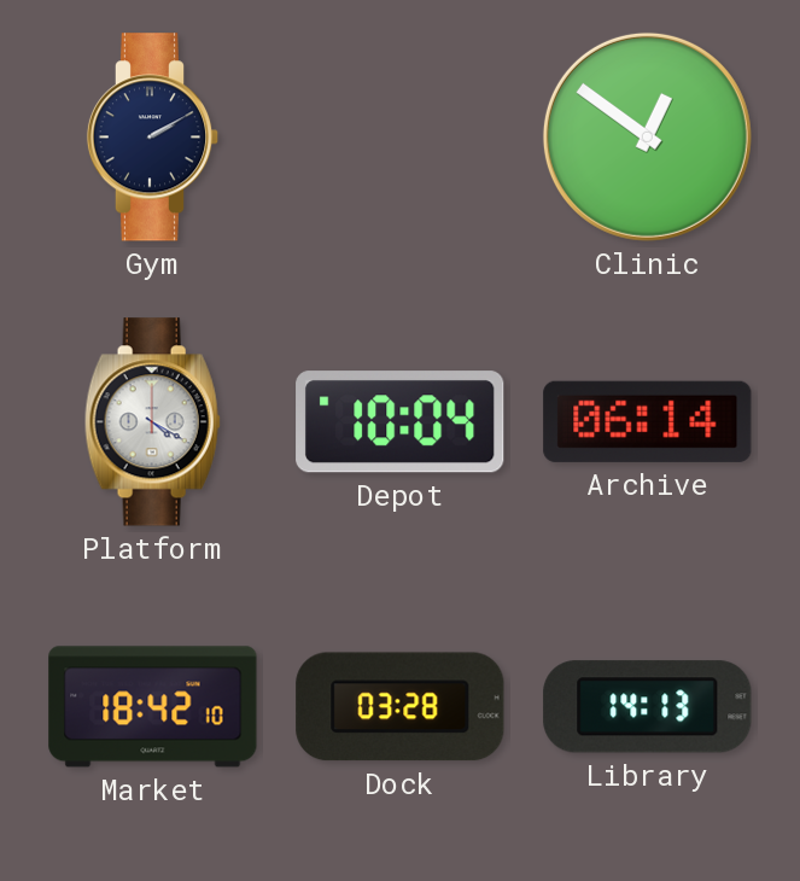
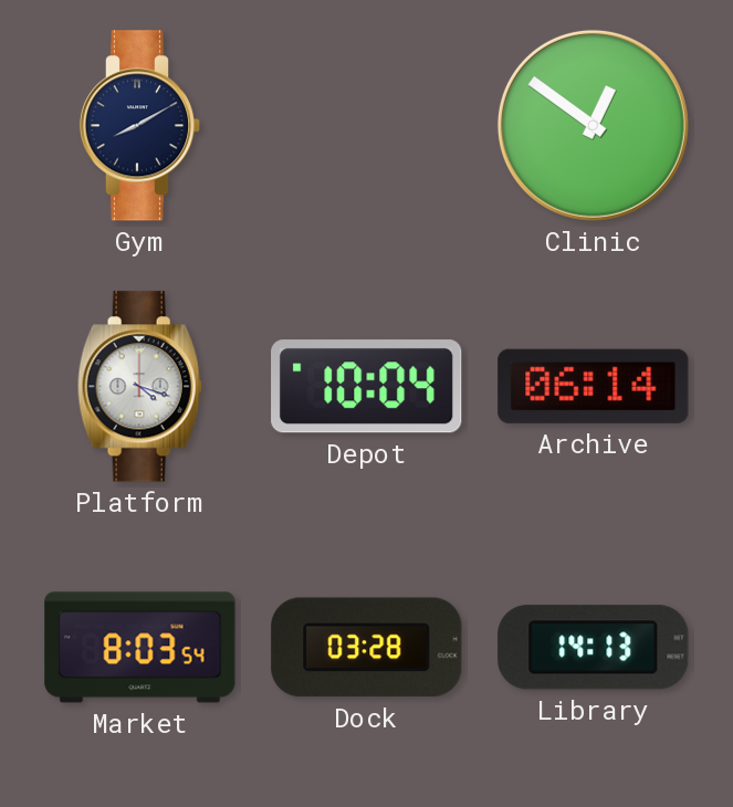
Gym: 2:10 -> 8:10
Platform: 4:20 -> 4:18
Market: 18:42 -> 8:03
